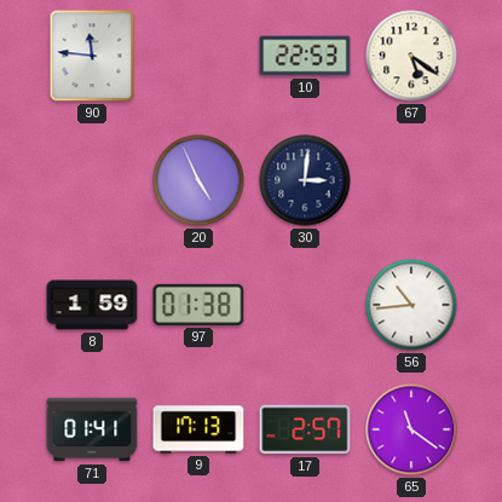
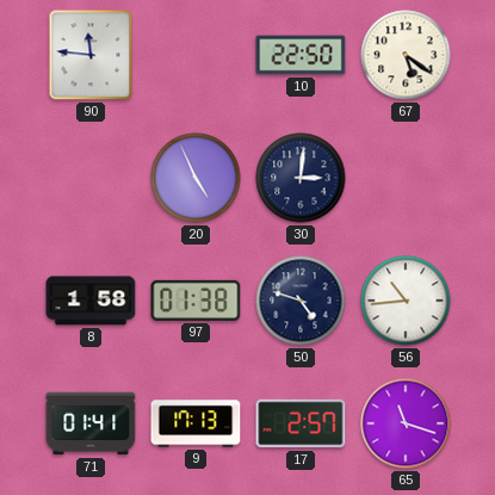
10: 22:53 -> 22:50
8: 1:59 -> 1:58
50: none -> 4:48
65: 11:21 -> 11:18
